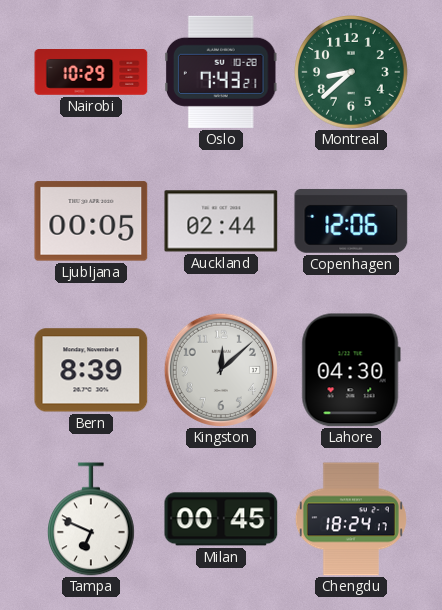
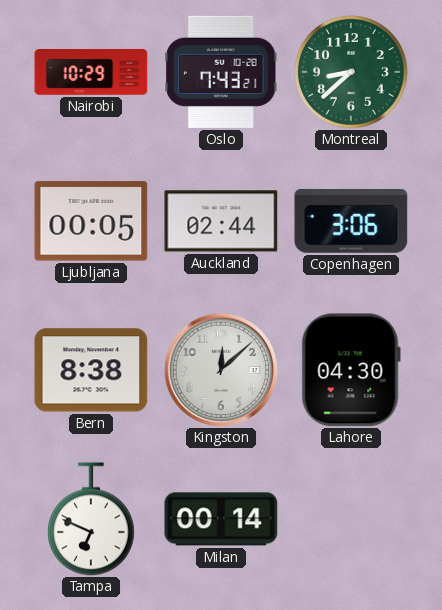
Copenhagen: 12:06 -> 3:06
Bern: 8:39 -> 8:38
Milan: 00:45 -> 00:14
Chengdu: 18:24 -> none
